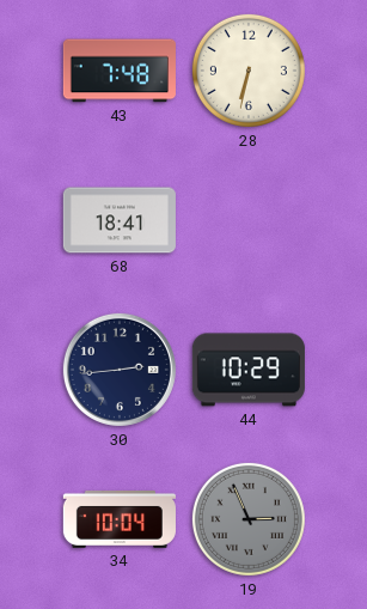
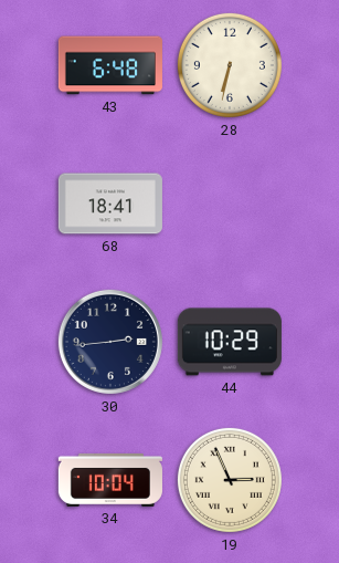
43: 7:48 -> 6:48
19 dial: grey -> cream
